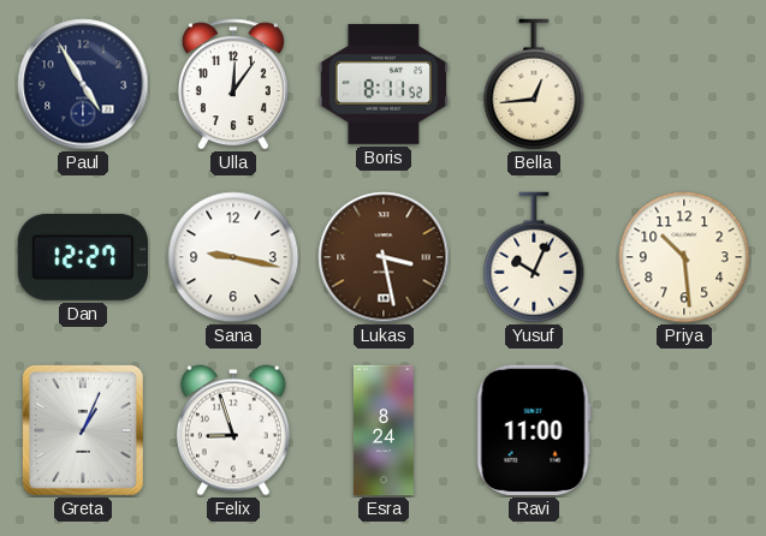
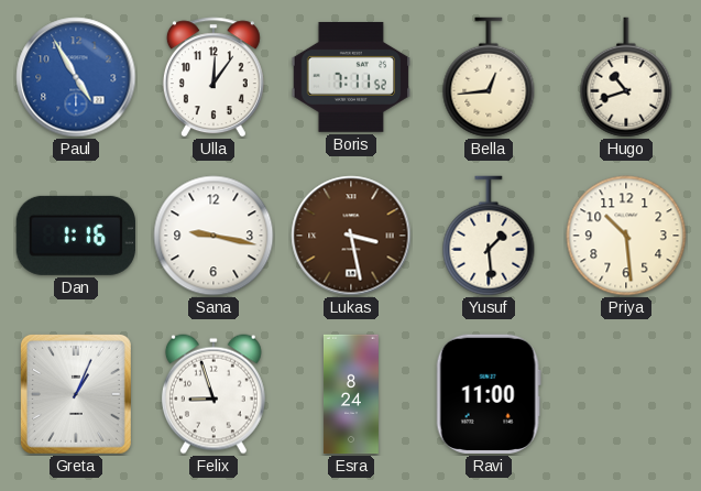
Paul dial: navy -> blue
Boris: 8:11 -> 7:11
Hugo: none -> 10:42
Dan: 12:27 -> 1:16
Yusuf: 10:04 -> 1:29
